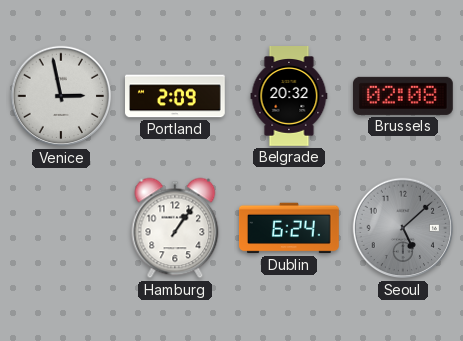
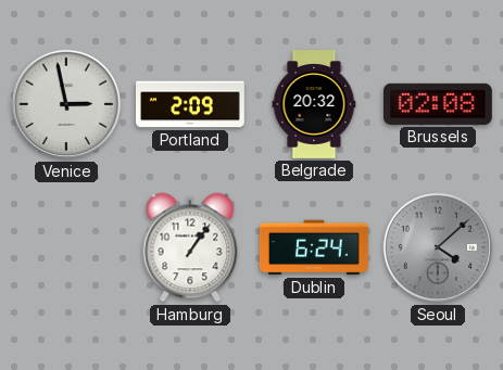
Seoul: 5:08 -> 4:08
